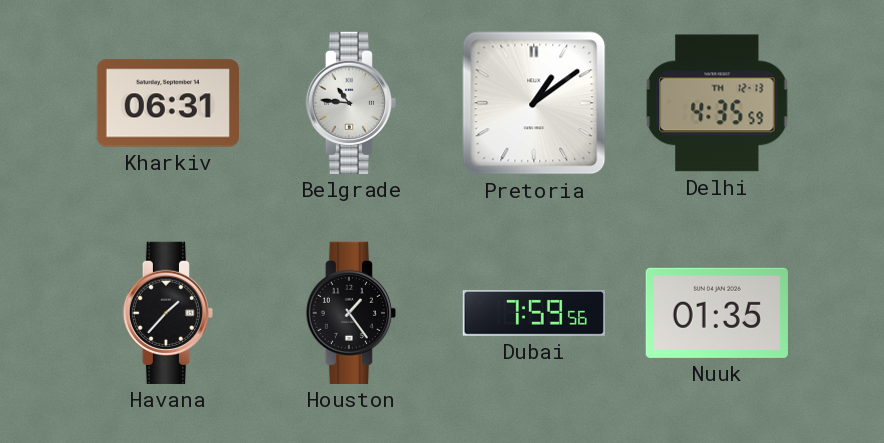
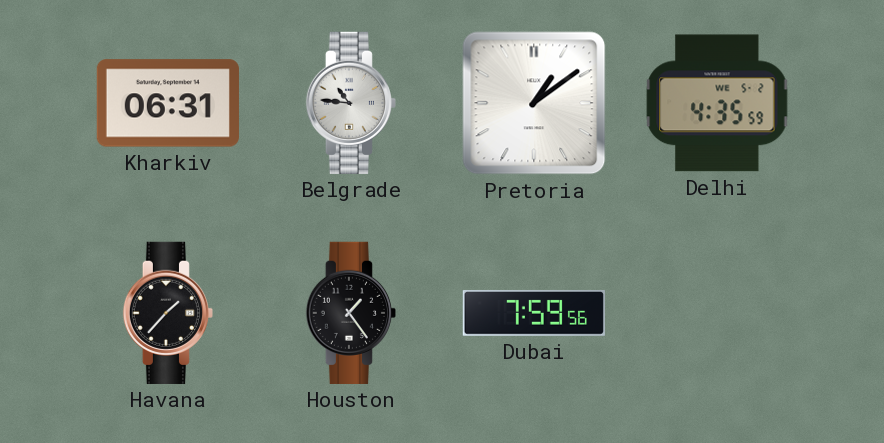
Delhi date: TH 12-13 -> WE 5-2
Nuuk: 01:35 -> none
